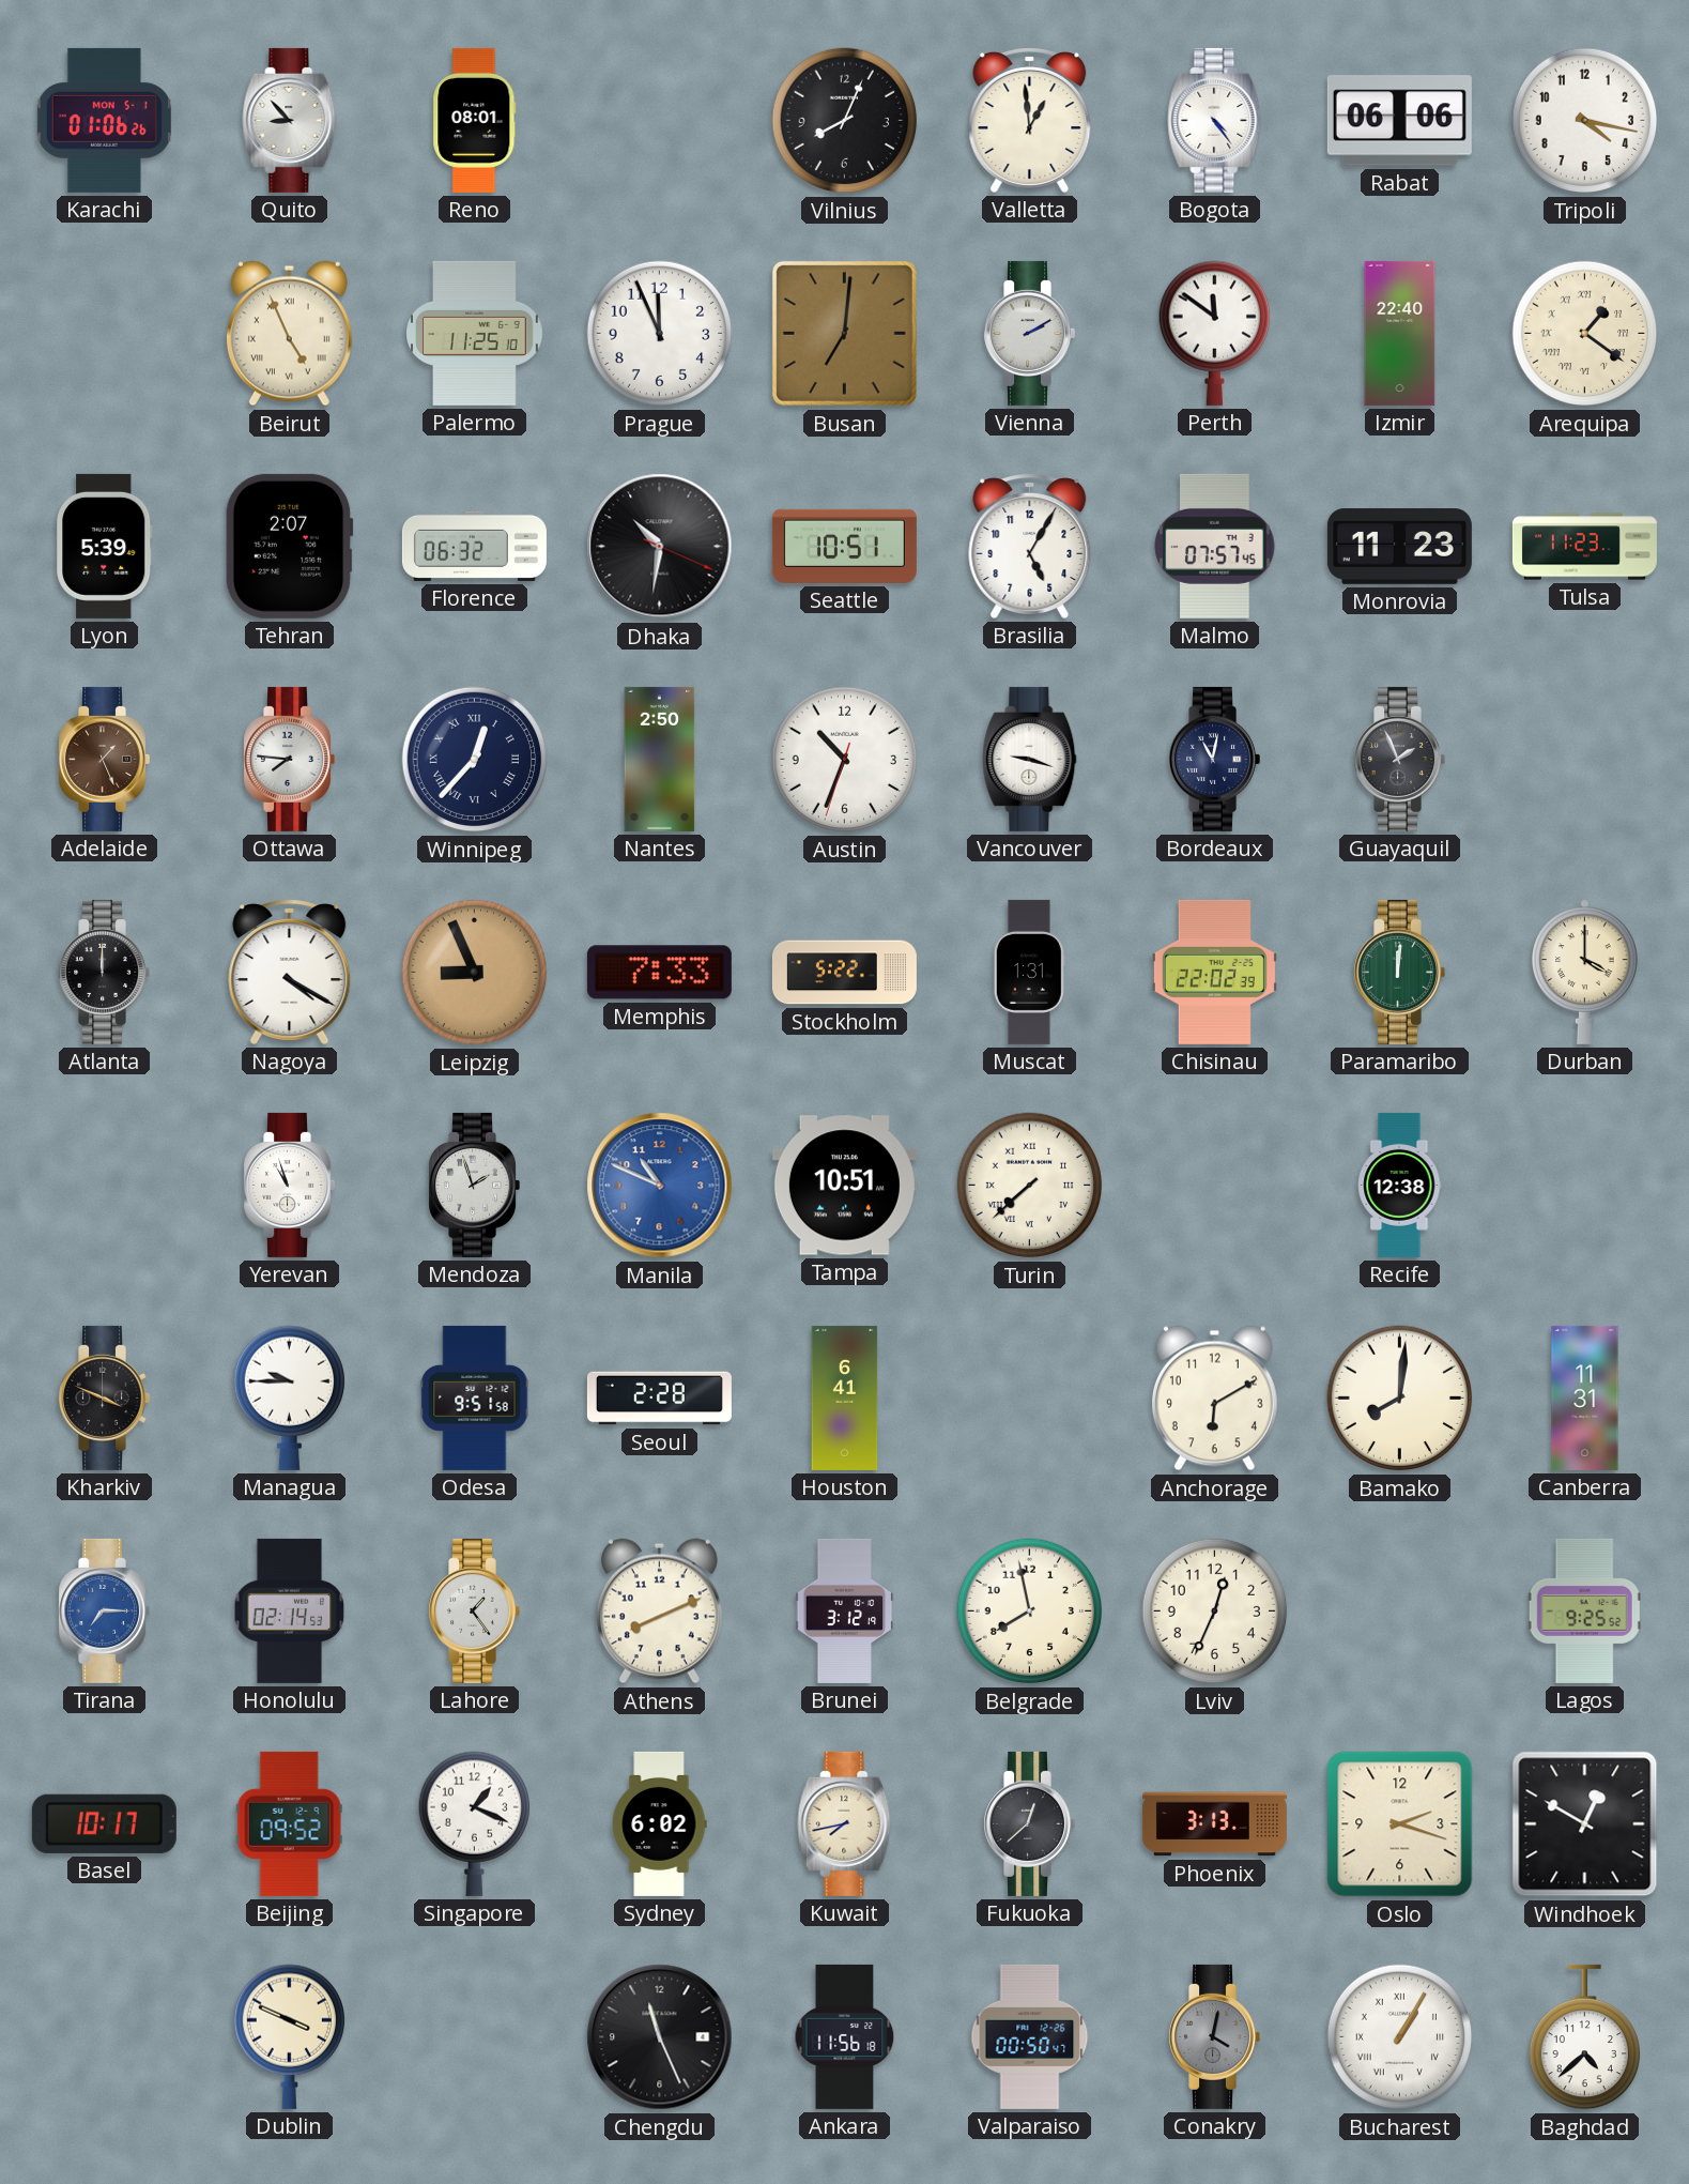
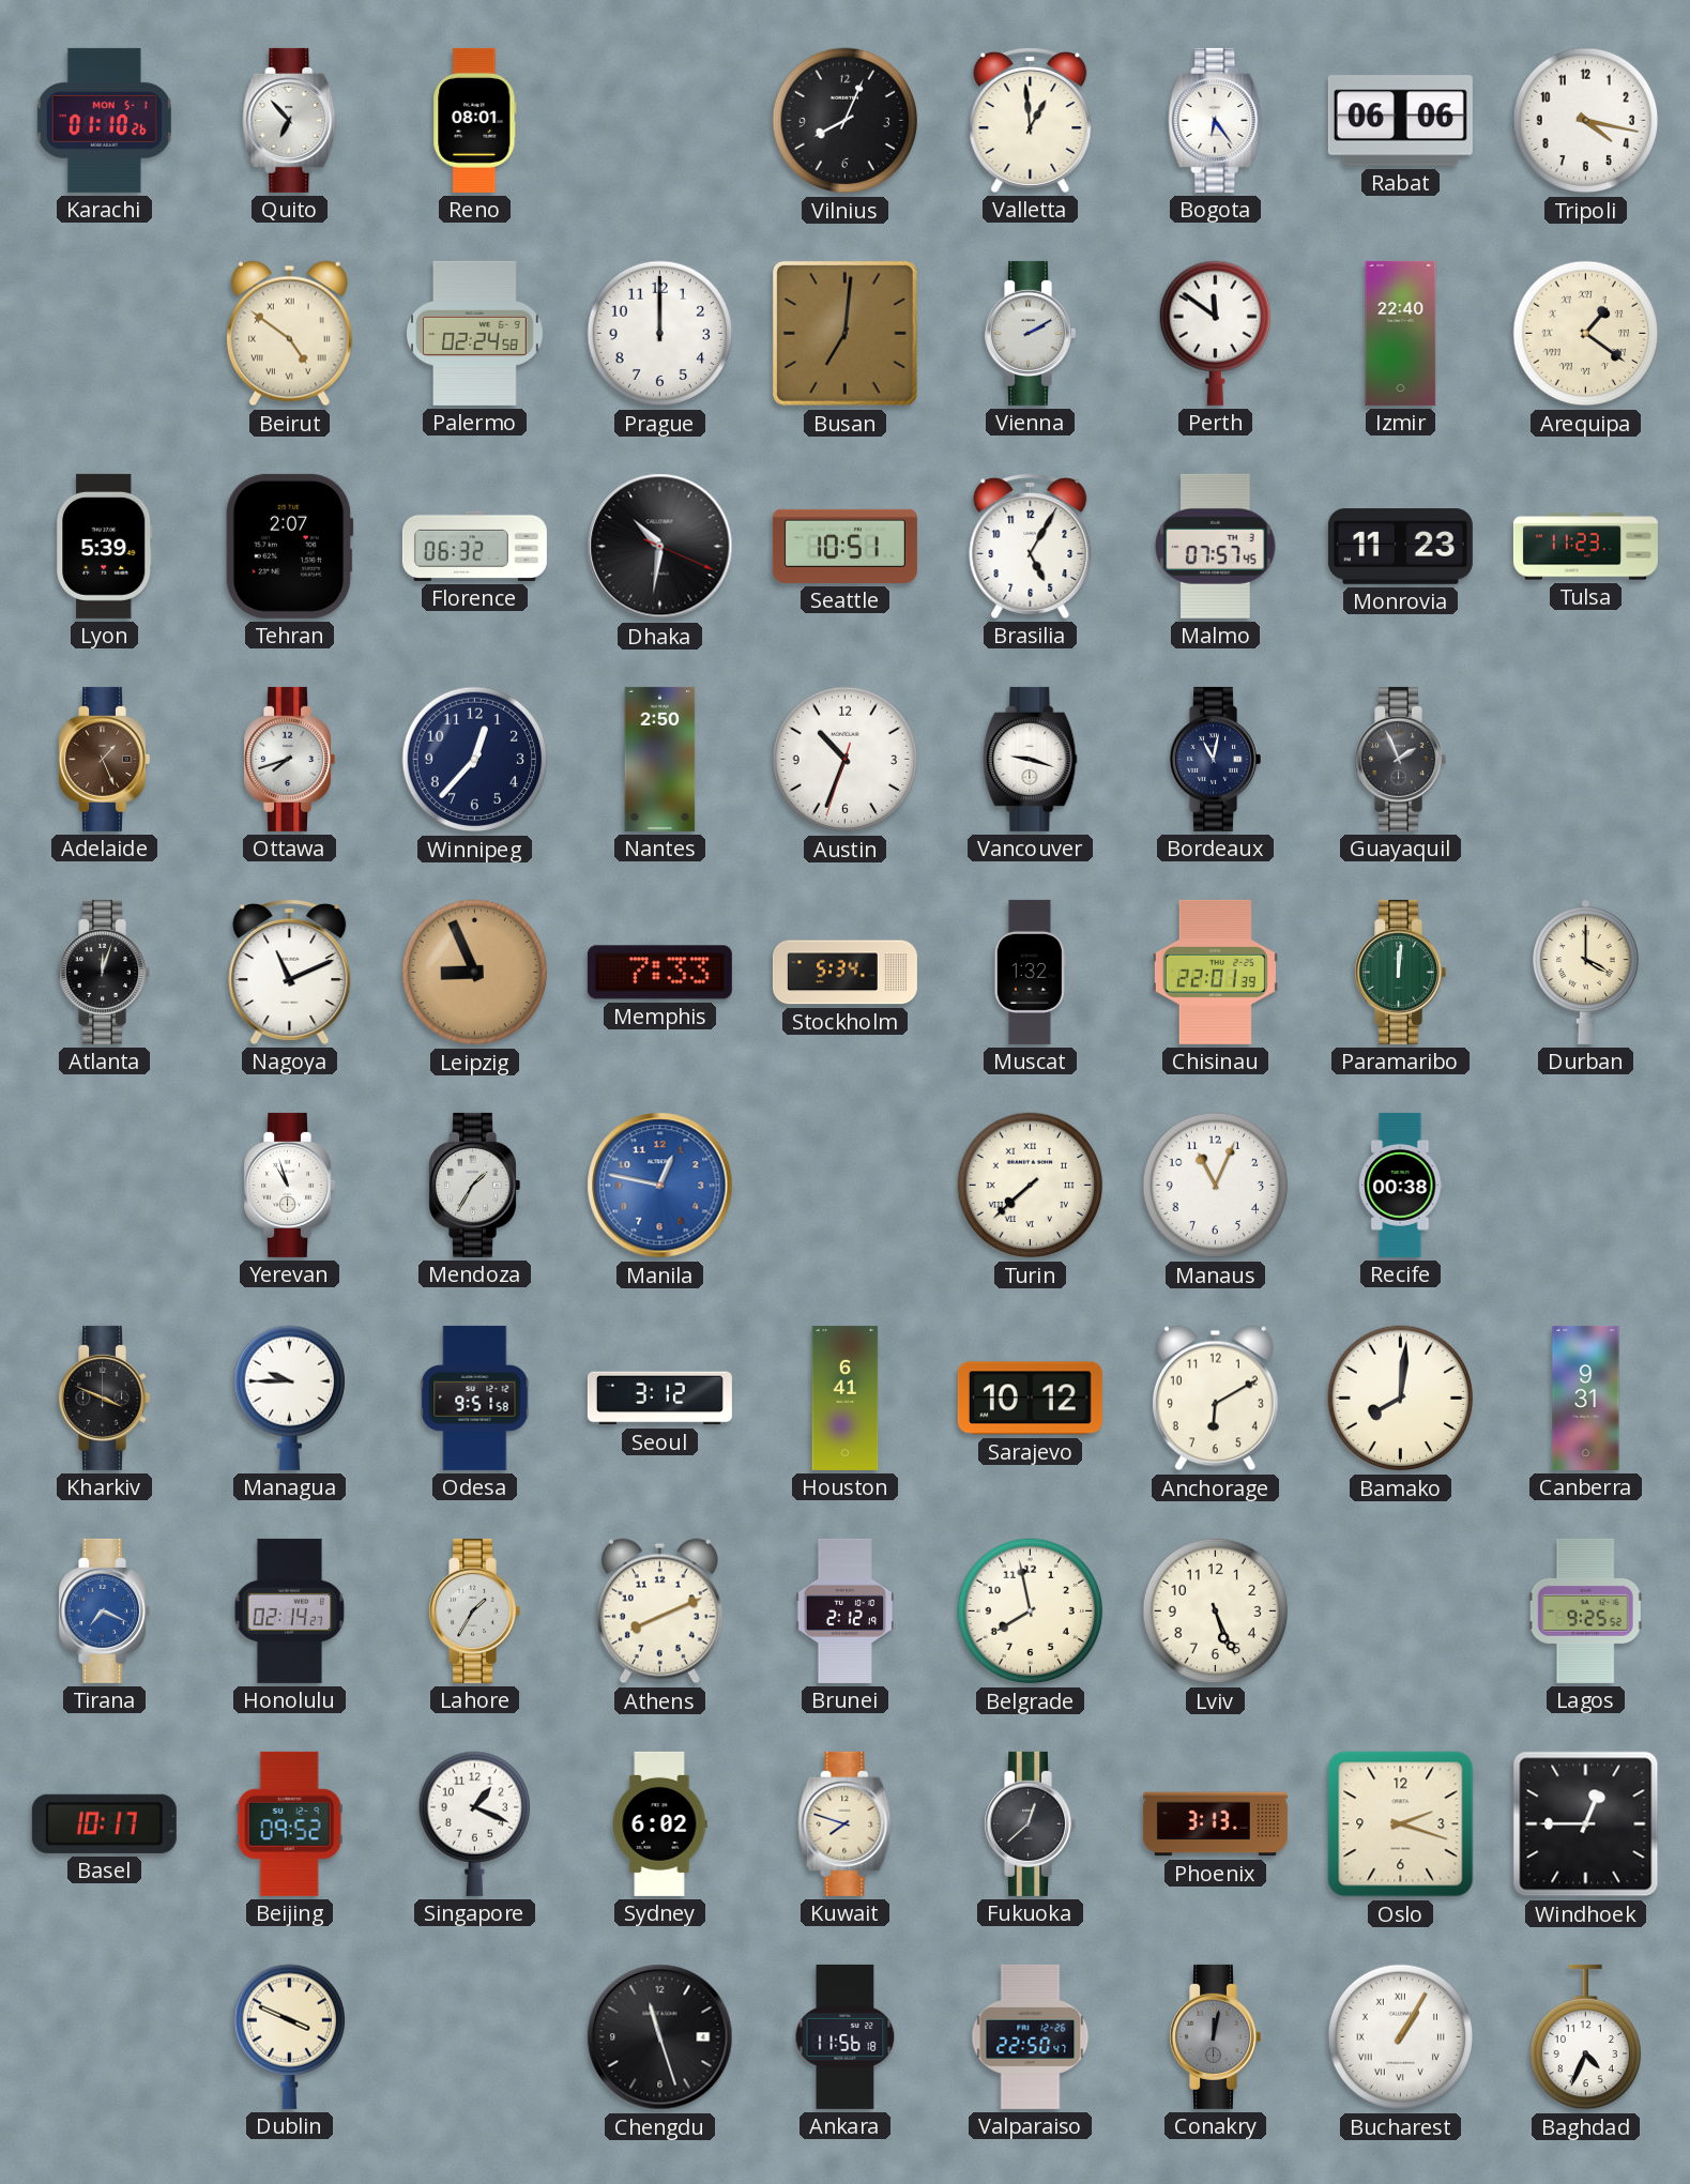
Karachi: 01:06 -> 01:10
Quito: 8:53 -> 6:53
Bogota: 4:24 -> 6:24
Beirut: 4:56 -> 4:51
Palermo: 11:25 -> 02:24
Prague: 11:56 -> 12:00
Ottawa: 7:46 -> 7:42
Winnipeg numerals: Roman -> Arabic
Atlanta: 12:00 -> 12:03
Nagoya: 4:20 -> 11:11
Stockholm: 5:22 -> 5:34
Muscat: 1:31 -> 1:32
Chisinau: 22:02 -> 22:01
Mendoza: 1:57 -> 1:35
Manila: 10:49 -> 12:47
Tampa: 10:51 -> none
Manaus: none -> 11:04
Recife: 12:38 -> 00:38
Seoul: 2:28 -> 3:12
Sarajevo: none -> 10:12
Canberra: 11:31 -> 9:31
Tirana: 7:15 -> 7:19
Honolulu: 02:14:53 -> 02:14:27
Lahore: 1:24 -> 1:35
Brunei: 3:12 -> 2:12
Lviv: 12:34 -> 5:26
Kuwait: 7:43 -> 7:48
Windhoek: 12:50 -> 12:45
Chengdu: 11:26 -> 11:27
Valparaiso: 00:50 -> 22:50
Conakry: 4:02 -> 12:02
Baghdad: 4:38 -> 4:34
